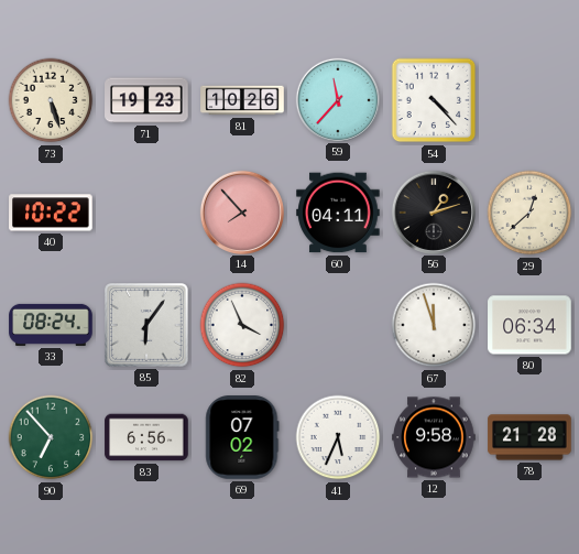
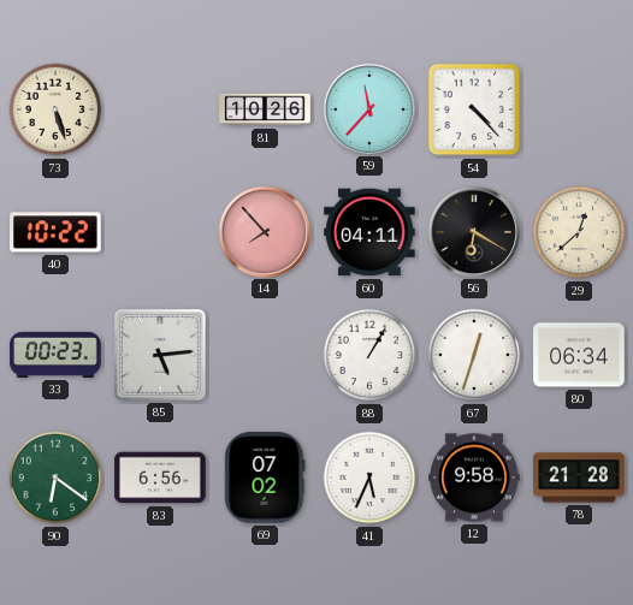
71: 19:23 -> none
56: 1:12 -> 6:20
33: 08:24 -> 00:23
85: 6:06 -> 5:14
82: 3:56 -> none
88: none -> 1:05
67: 11:57 -> 12:33
90: 6:53 -> 6:21
